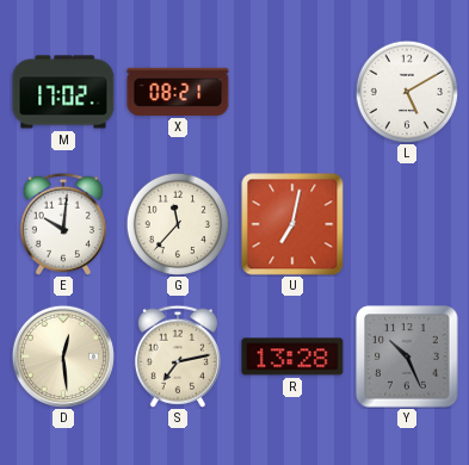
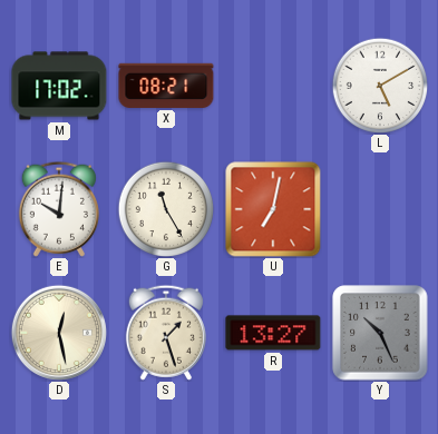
G: 11:37 -> 11:25
D: 12:29 -> 12:28
S: 7:13 -> 1:27
R: 13:28 -> 13:27
